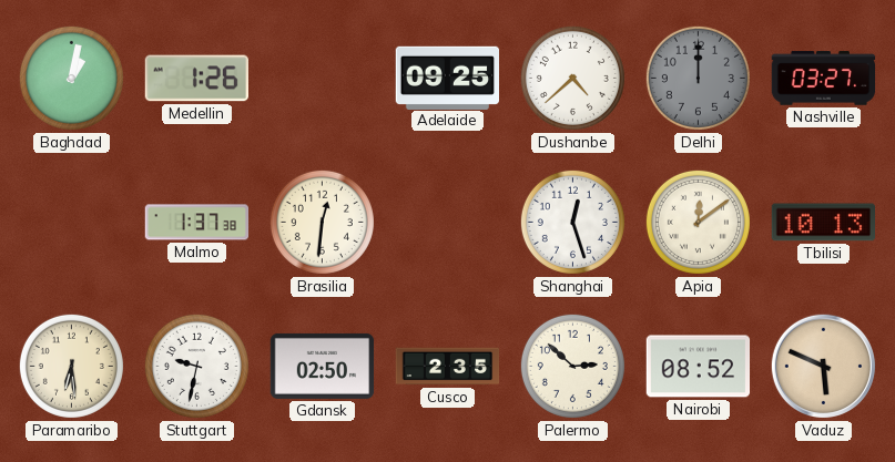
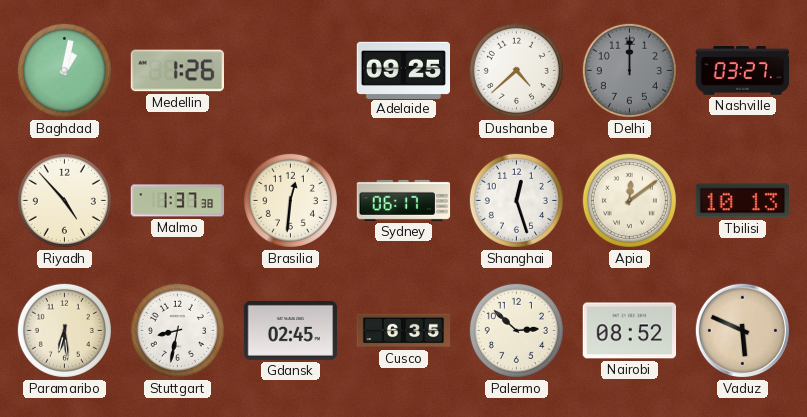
Riyadh: none -> 4:53
Sydney: none -> 06:17
Stuttgart: 9:32 -> 8:32
Gdansk: 02:50 -> 02:45
Cusco: 2:35 -> 6:35
